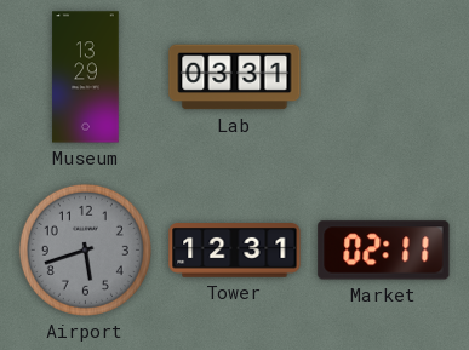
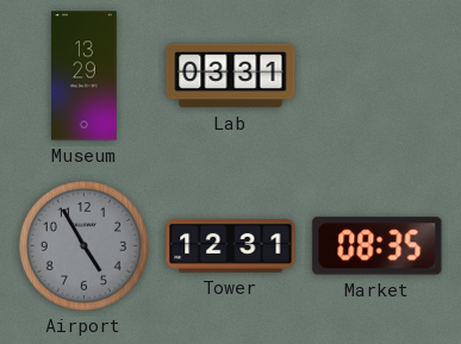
Airport: 5:42 -> 4:55
Market: 02:11 -> 08:35
